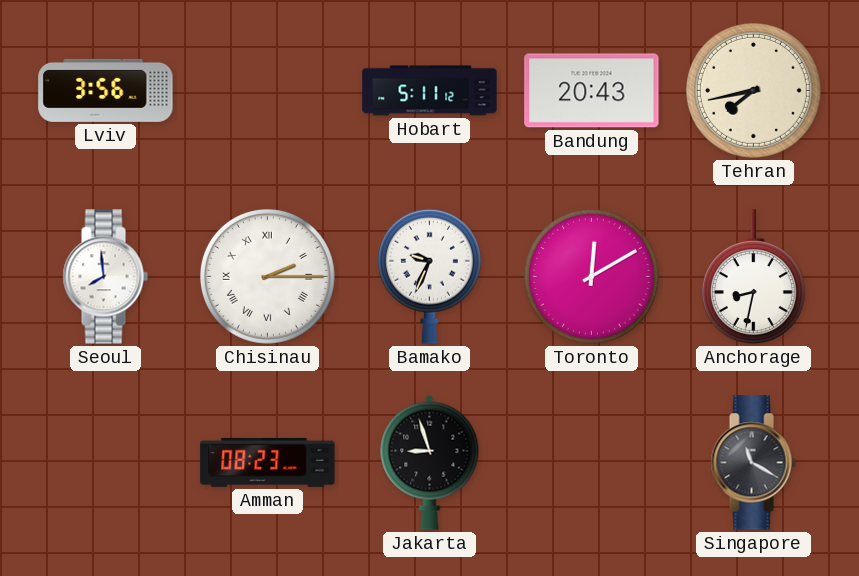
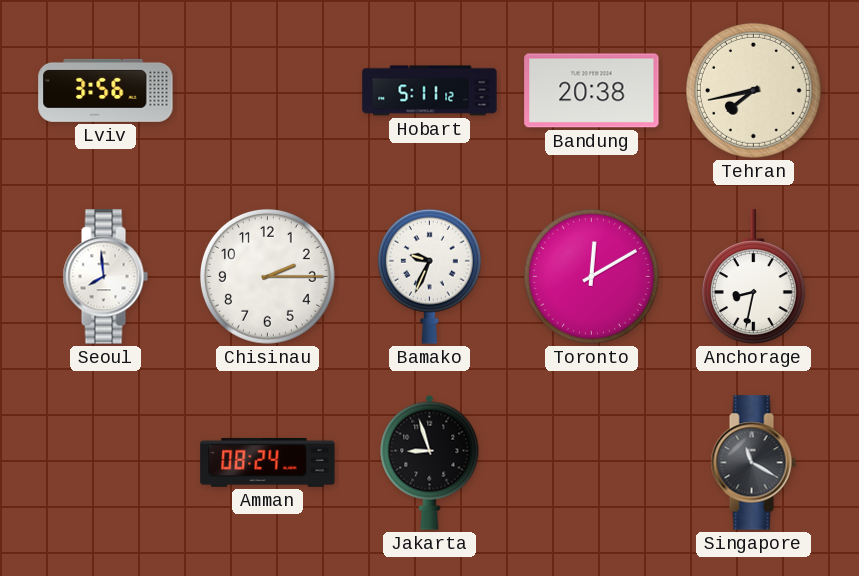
Bandung: 20:43 -> 20:38
Chisinau numerals: Roman -> Arabic
Amman: 08:23 -> 08:24
